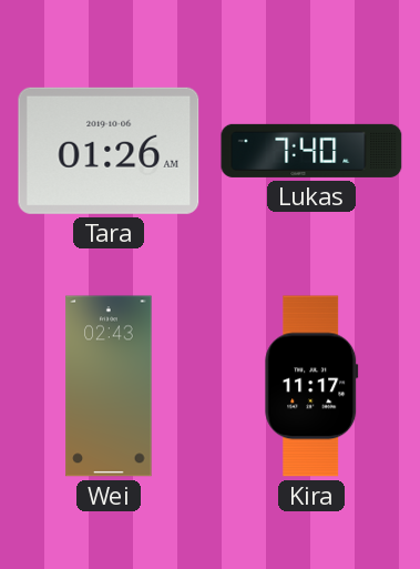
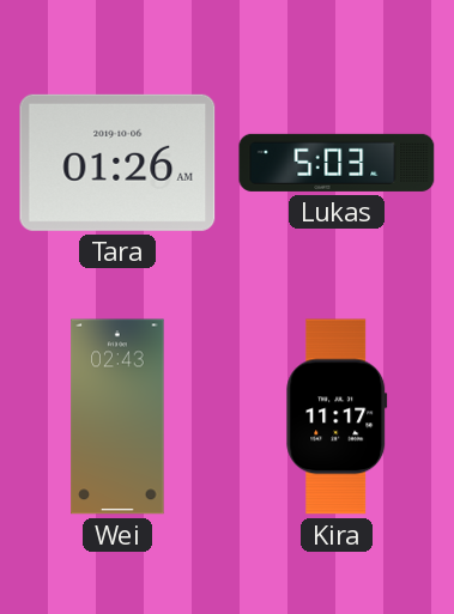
Lukas: 7:40 -> 5:03
